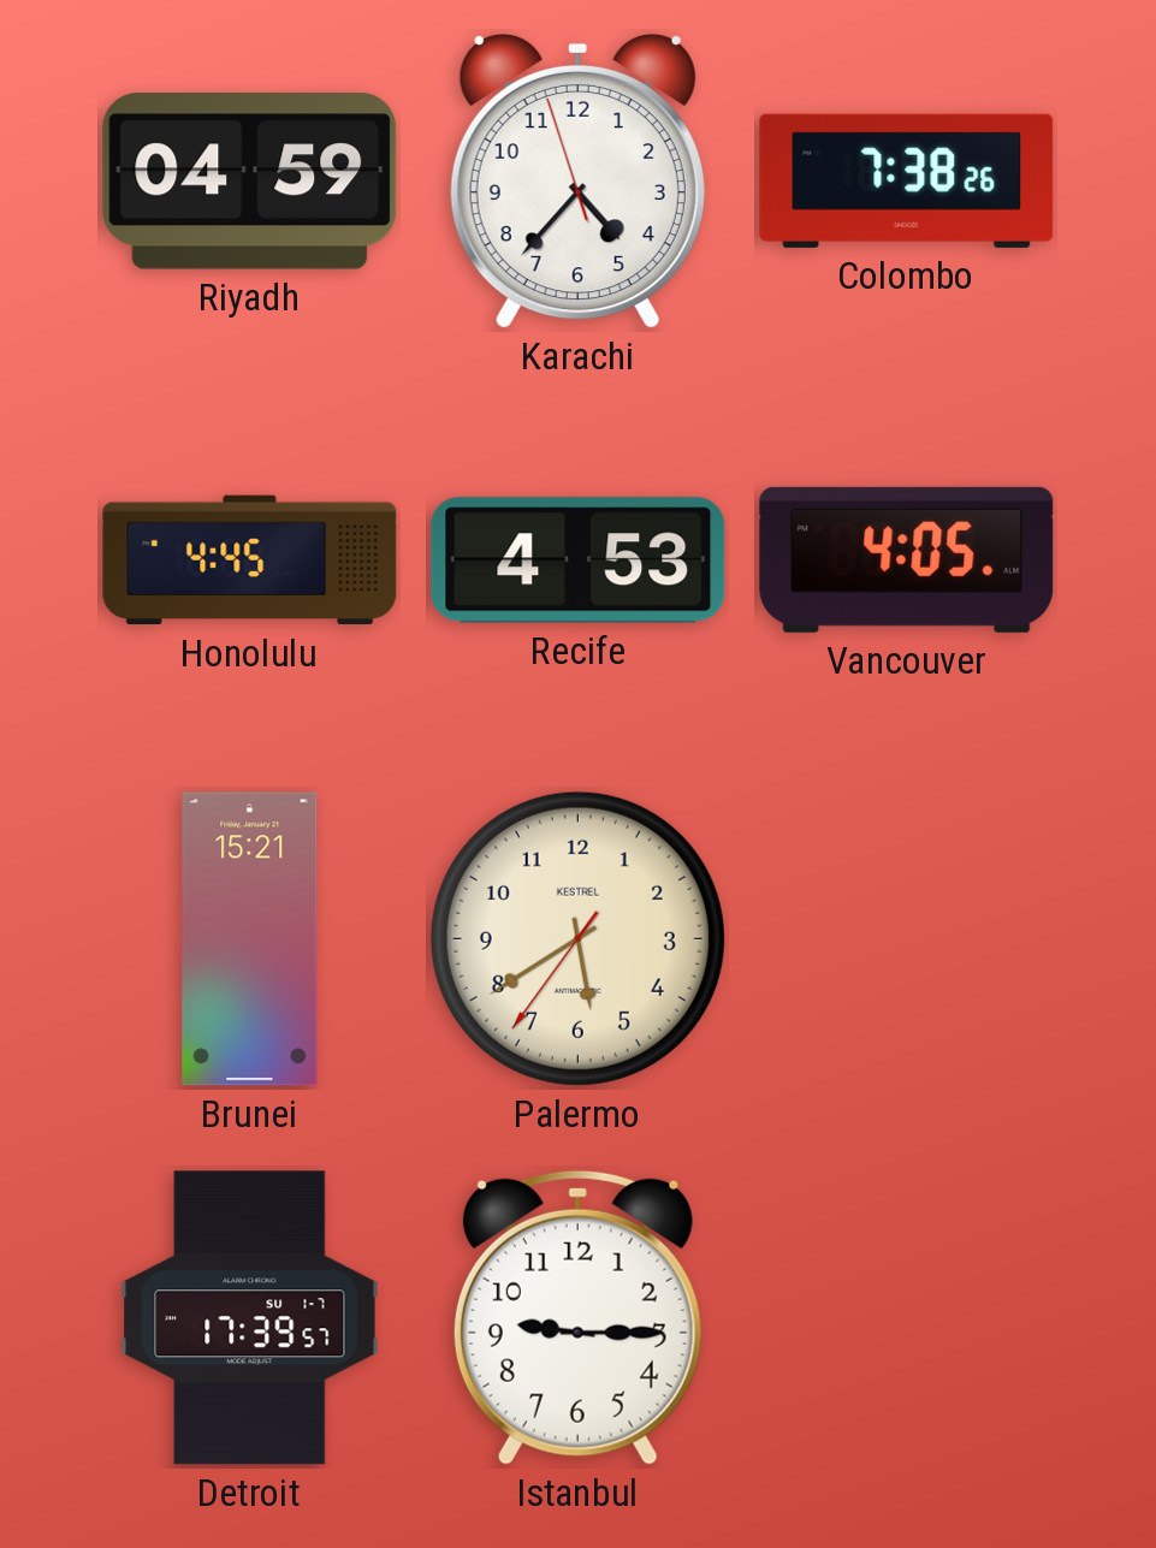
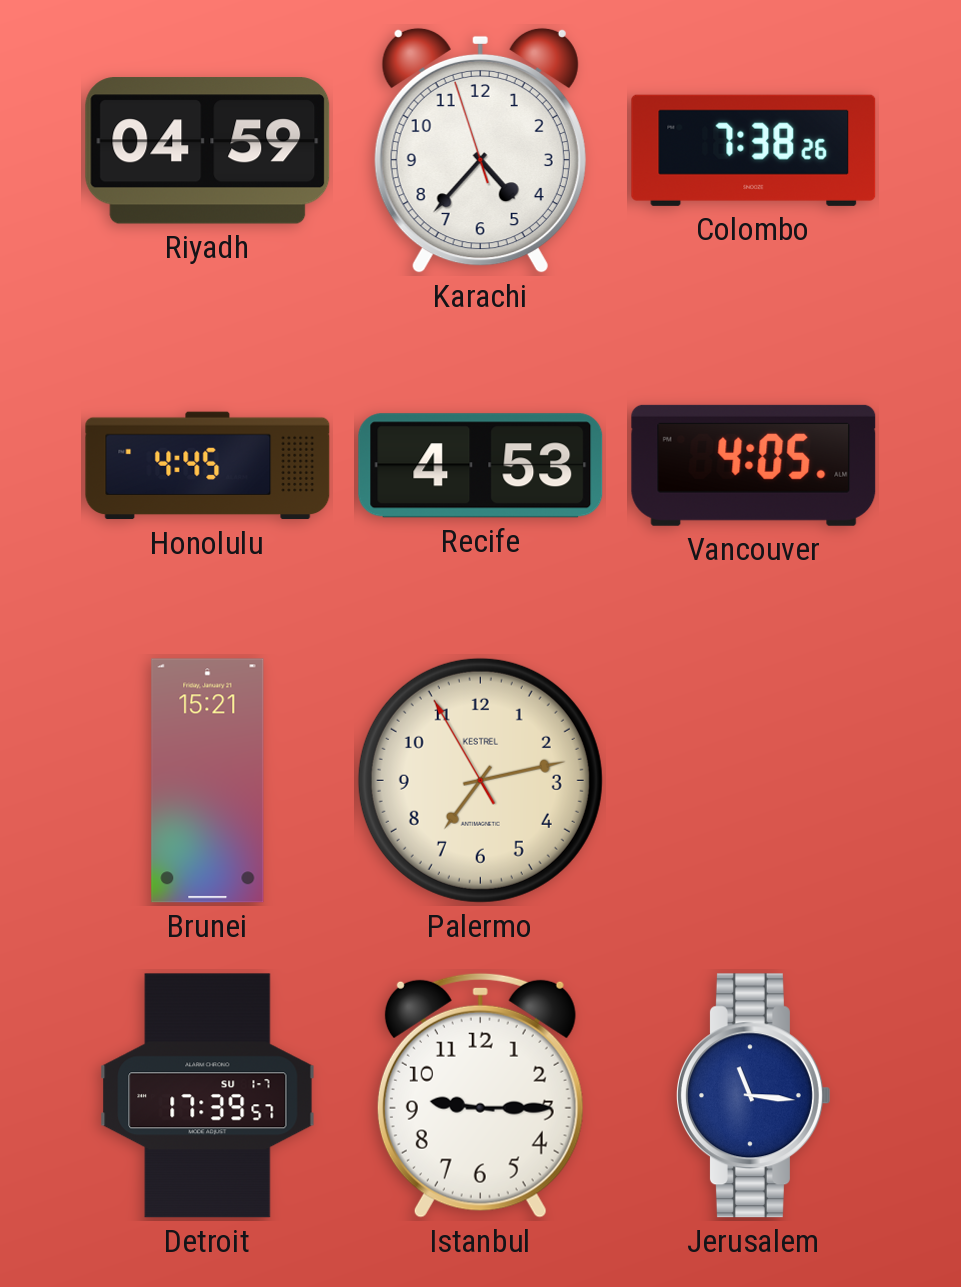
Palermo: 5:39 -> 7:12
Jerusalem: none -> 11:16
